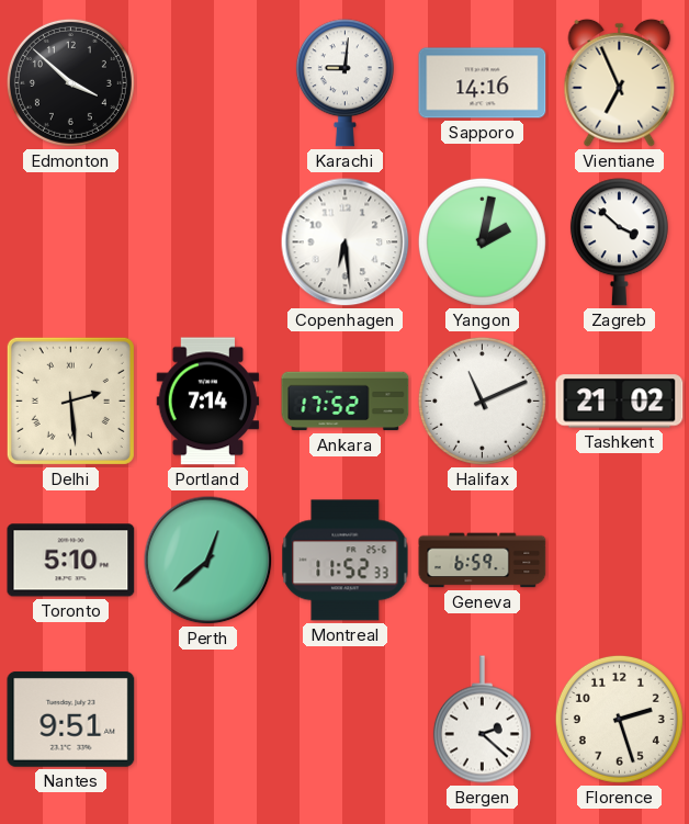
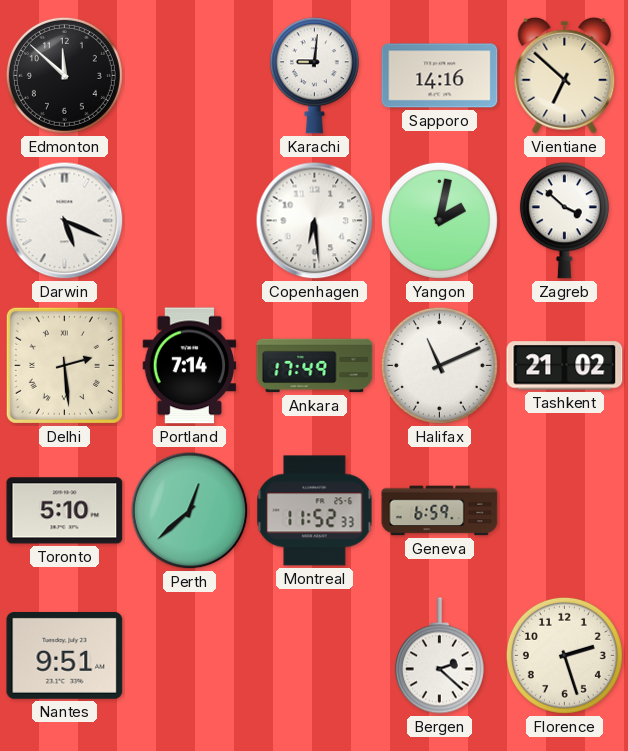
Edmonton: 3:52 -> 11:52
Vientiane: 6:56 -> 6:52
Darwin: none -> 5:19
Ankara: 17:52 -> 17:49
